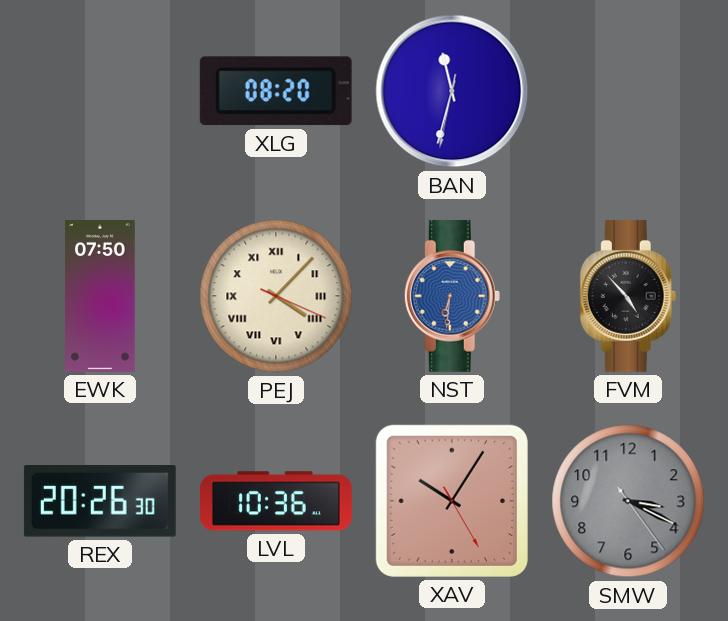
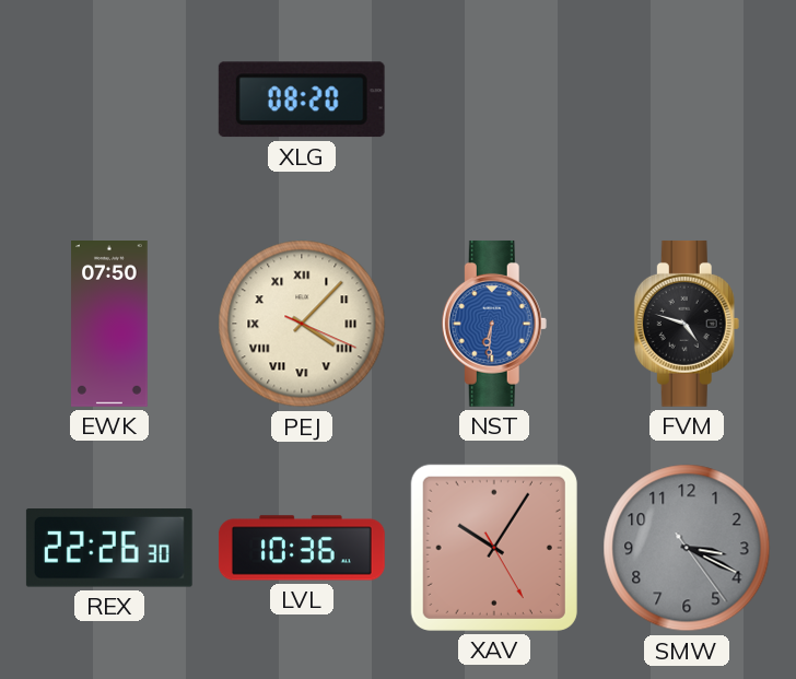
BAN: 11:32 -> none
FVM: 4:53 -> 4:48
REX: 20:26 -> 22:26
